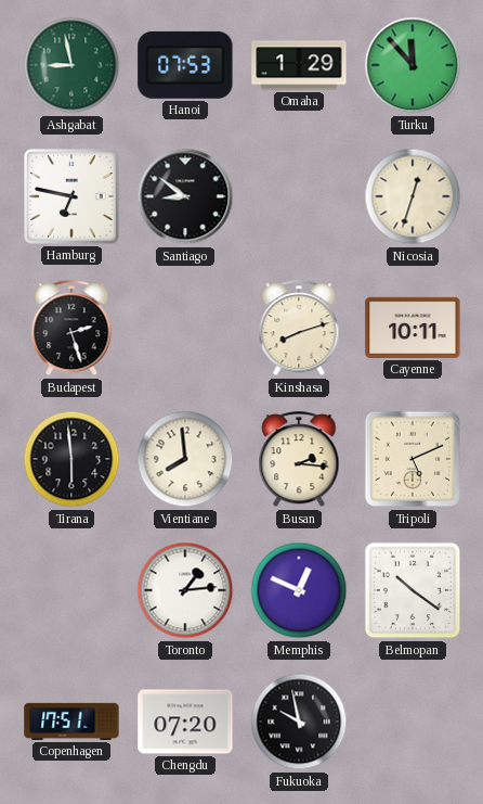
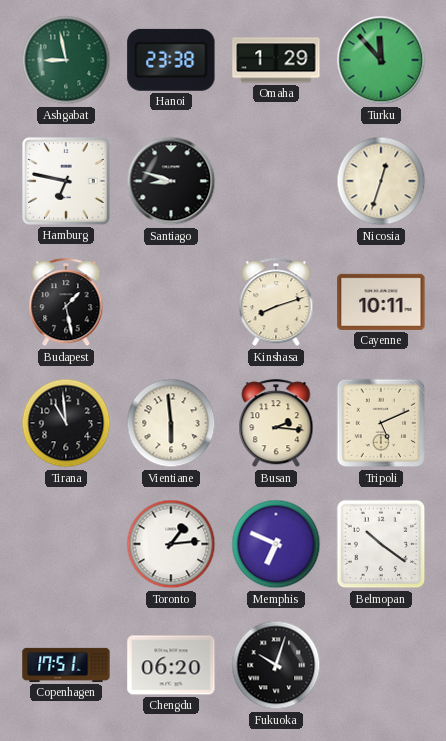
Hanoi: 07:53 -> 23:38
Santiago: 8:51 -> 8:48
Budapest: 2:27 -> 1:28
Tirana: 5:59 -> 10:59
Vientiane: 7:59 -> 5:59
Memphis: 12:49 -> 6:49
Chengdu: 07:20 -> 06:20
Fukuoka: 9:58 -> 10:03
